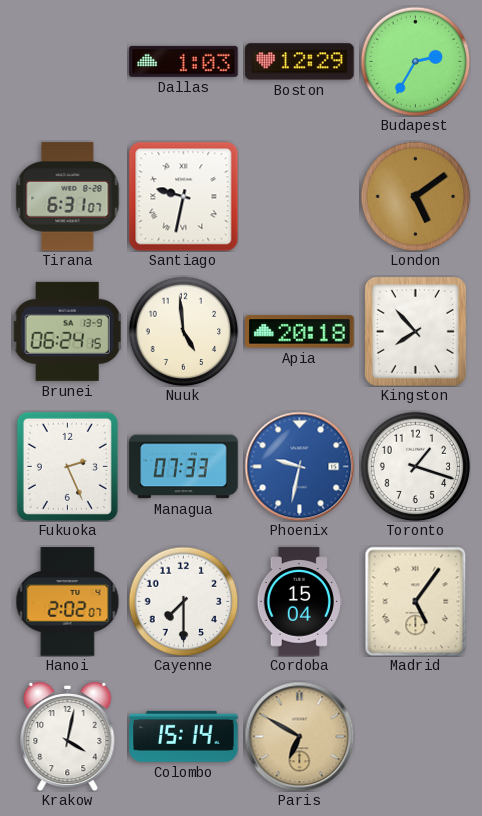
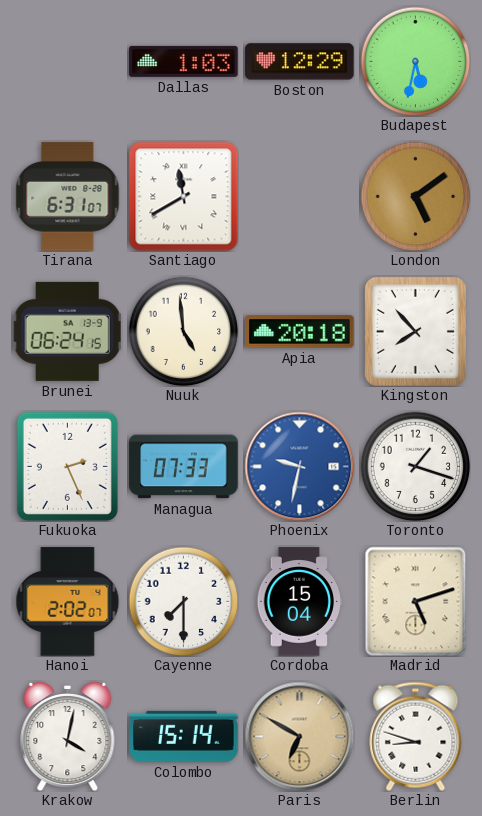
Budapest: 2:35 -> 5:32
Santiago: 9:32 -> 11:40
Madrid: 5:06 -> 5:12
Berlin: none -> 8:48
